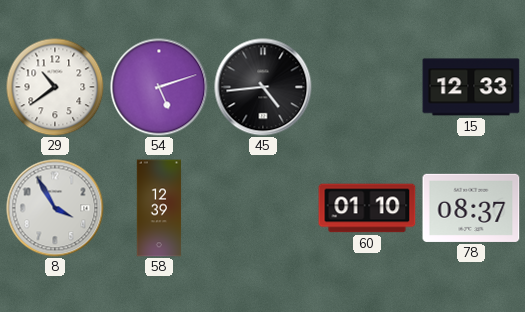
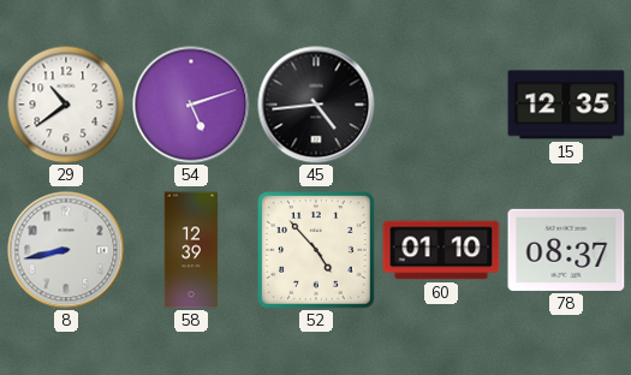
15: 12:33 -> 12:35
8: 3:55 -> 8:43
52: none -> 4:53
